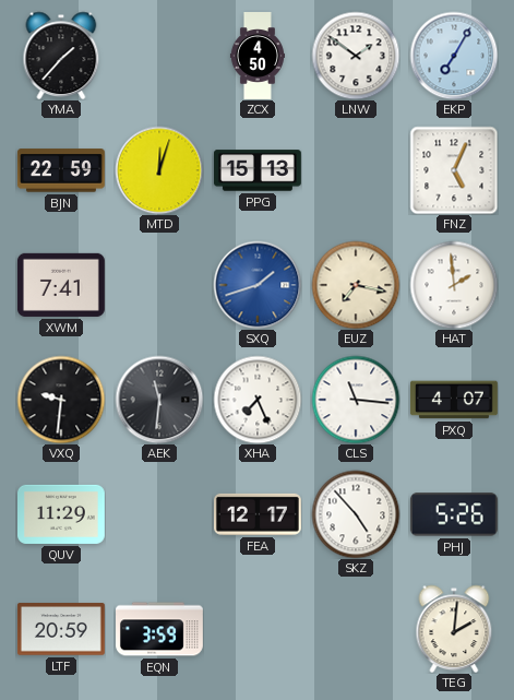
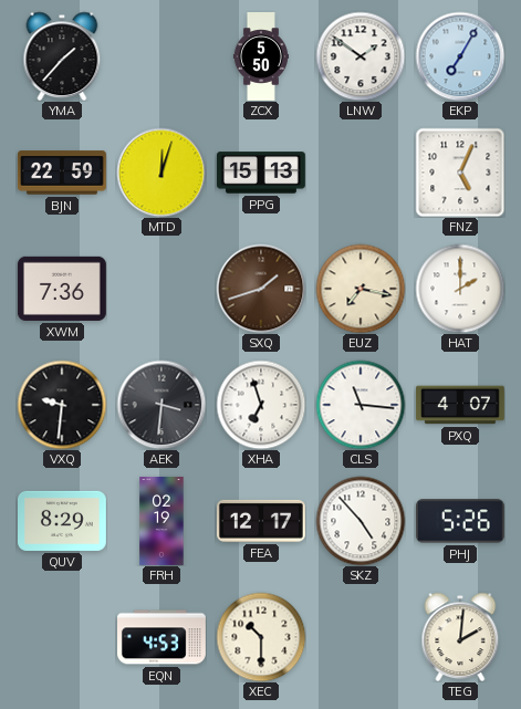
ZCX: 4:50 -> 5:50
XWM: 7:41 -> 7:36
SXQ dial: blue -> brown
HAT: 1:59 -> 2:00
AEK: 11:31 -> 3:31
XHA: 7:26 -> 6:57
QUV: 11:29 -> 8:29
FRH: none -> 02:19
LTF: 20:59 -> none
EQN: 3:59 -> 4:53
XEC: none -> 10:30
